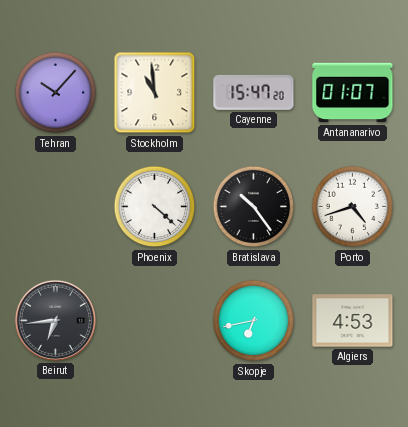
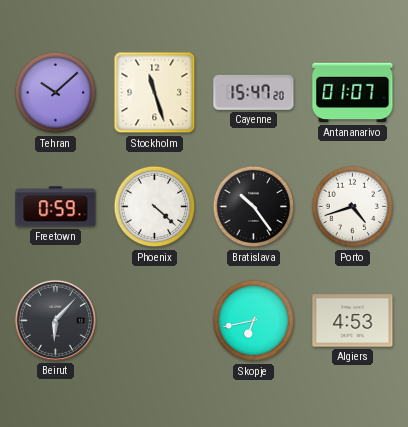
Tehran: 10:07 -> 10:08
Stockholm: 10:59 -> 11:27
Freetown: none -> 0:59
Beirut: 6:44 -> 6:07
